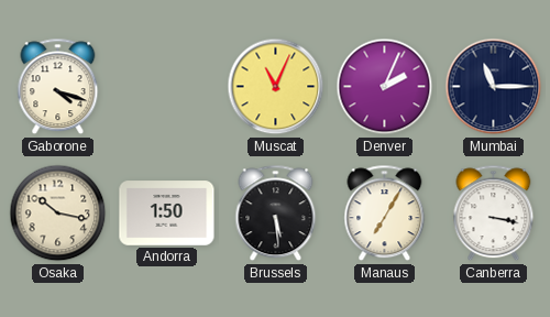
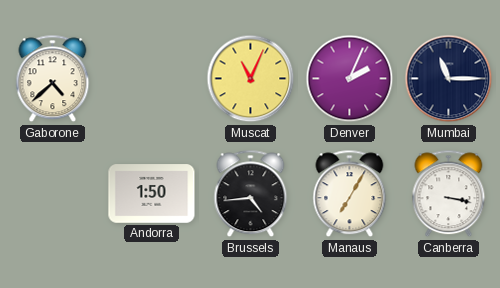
Gaborone: 4:18 -> 4:38
Osaka: 10:17 -> none
Brussels: 5:29 -> 4:44
